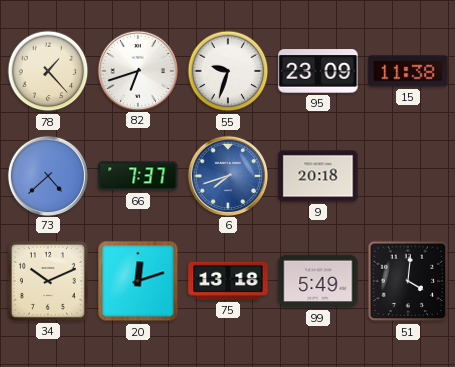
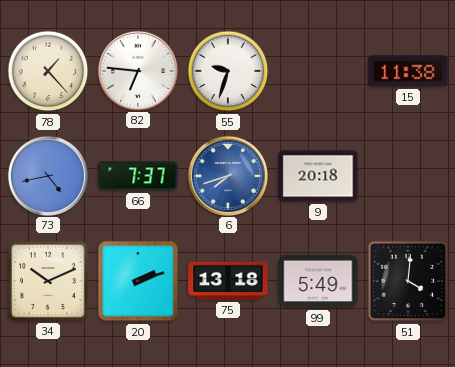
82: 6:42 -> 6:46
95: 23:09 -> none
73: 4:38 -> 4:43
20: 12:12 -> 2:12
